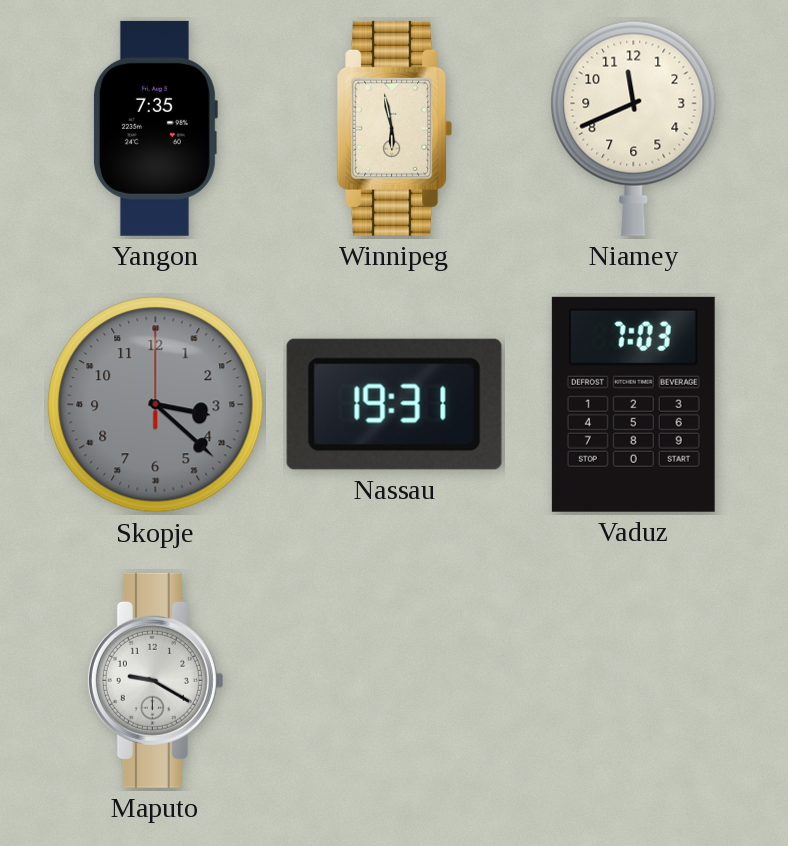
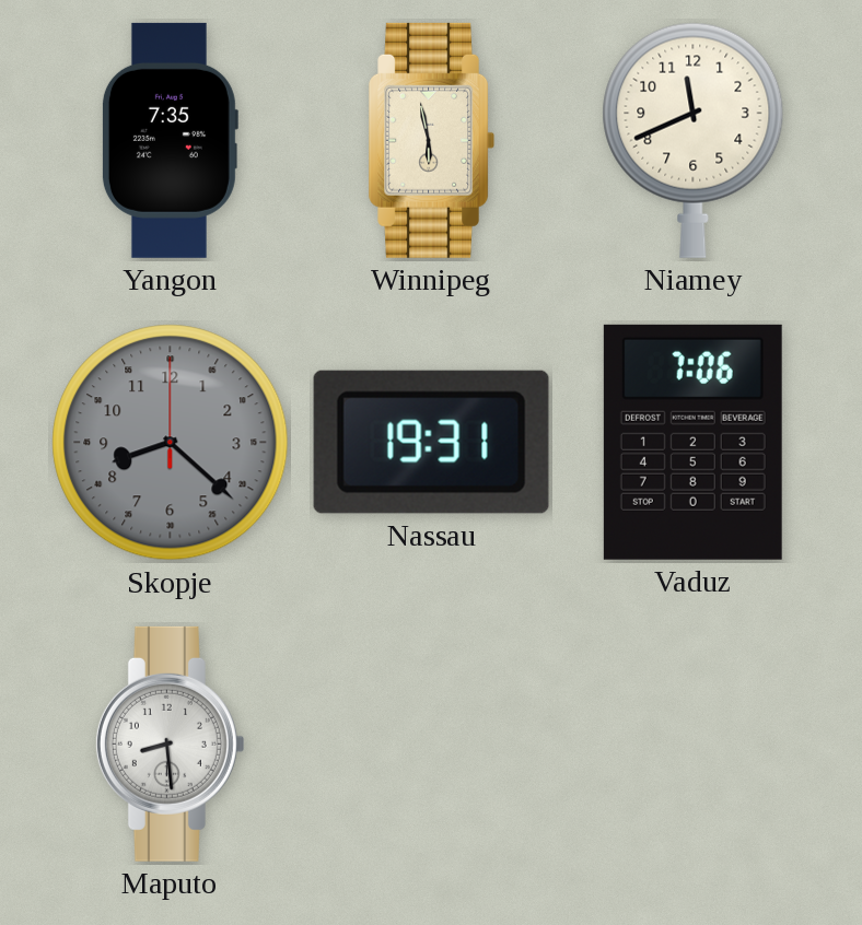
Skopje: 3:22 -> 8:22
Vaduz: 7:03 -> 7:06
Maputo: 9:20 -> 8:29
